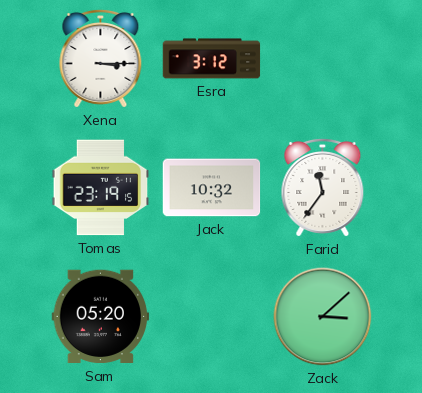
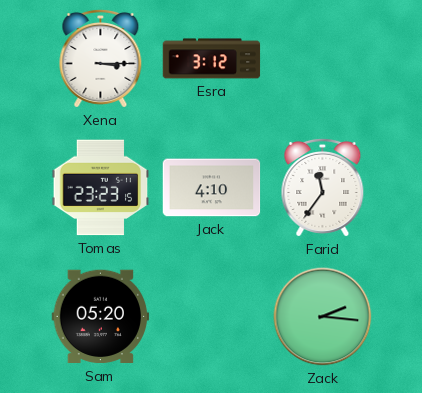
Tomas: 23:19 -> 23:23
Jack: 10:32 -> 4:10
Zack: 3:08 -> 2:16
